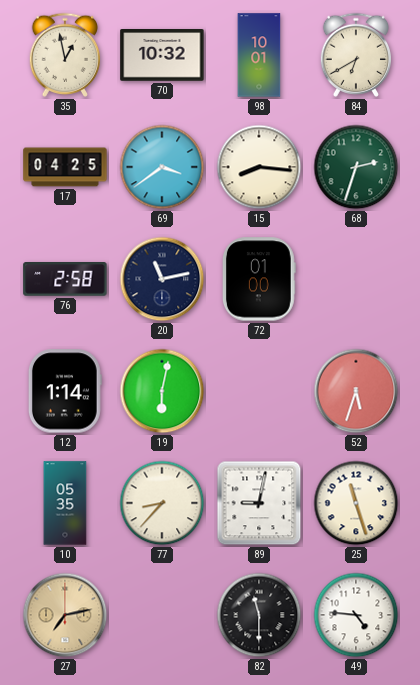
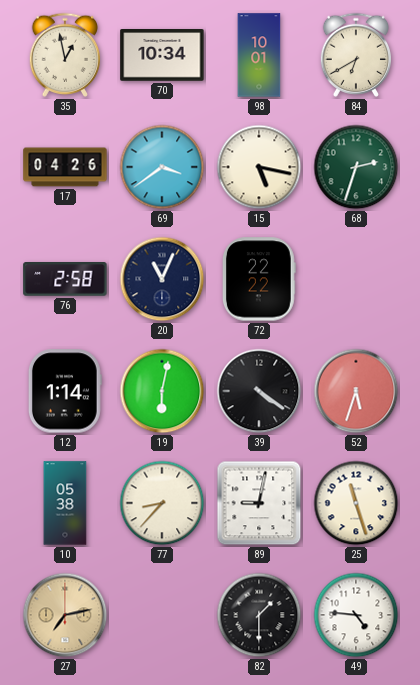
70: 10:32 -> 10:34
17: 04:25 -> 04:26
15: 8:16 -> 5:17
20: 11:13 -> 11:04
72: 01:00 -> 22:22
39: none -> 4:21
10: 05:35 -> 05:38
82: 11:30 -> 1:30
